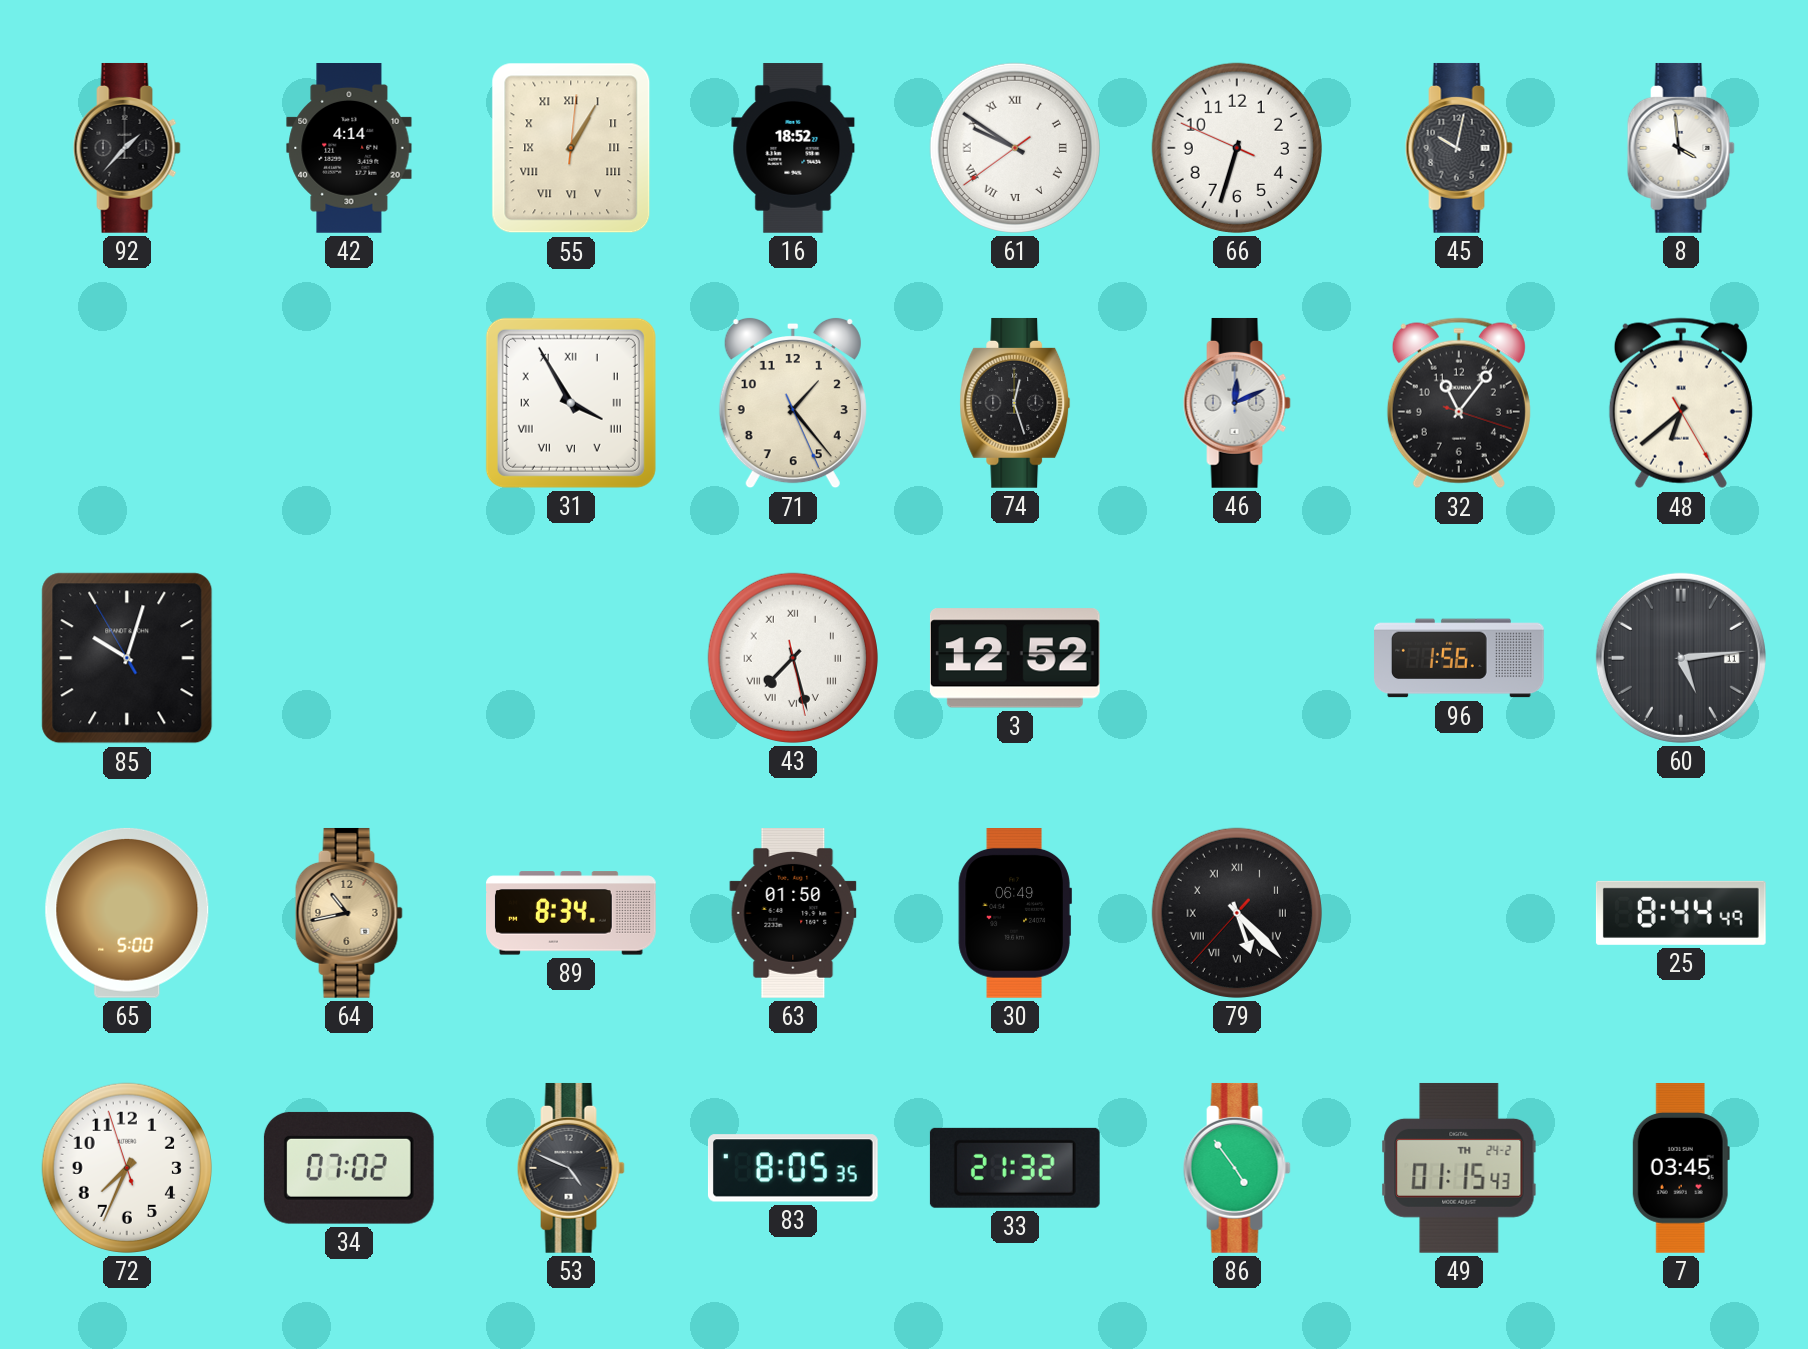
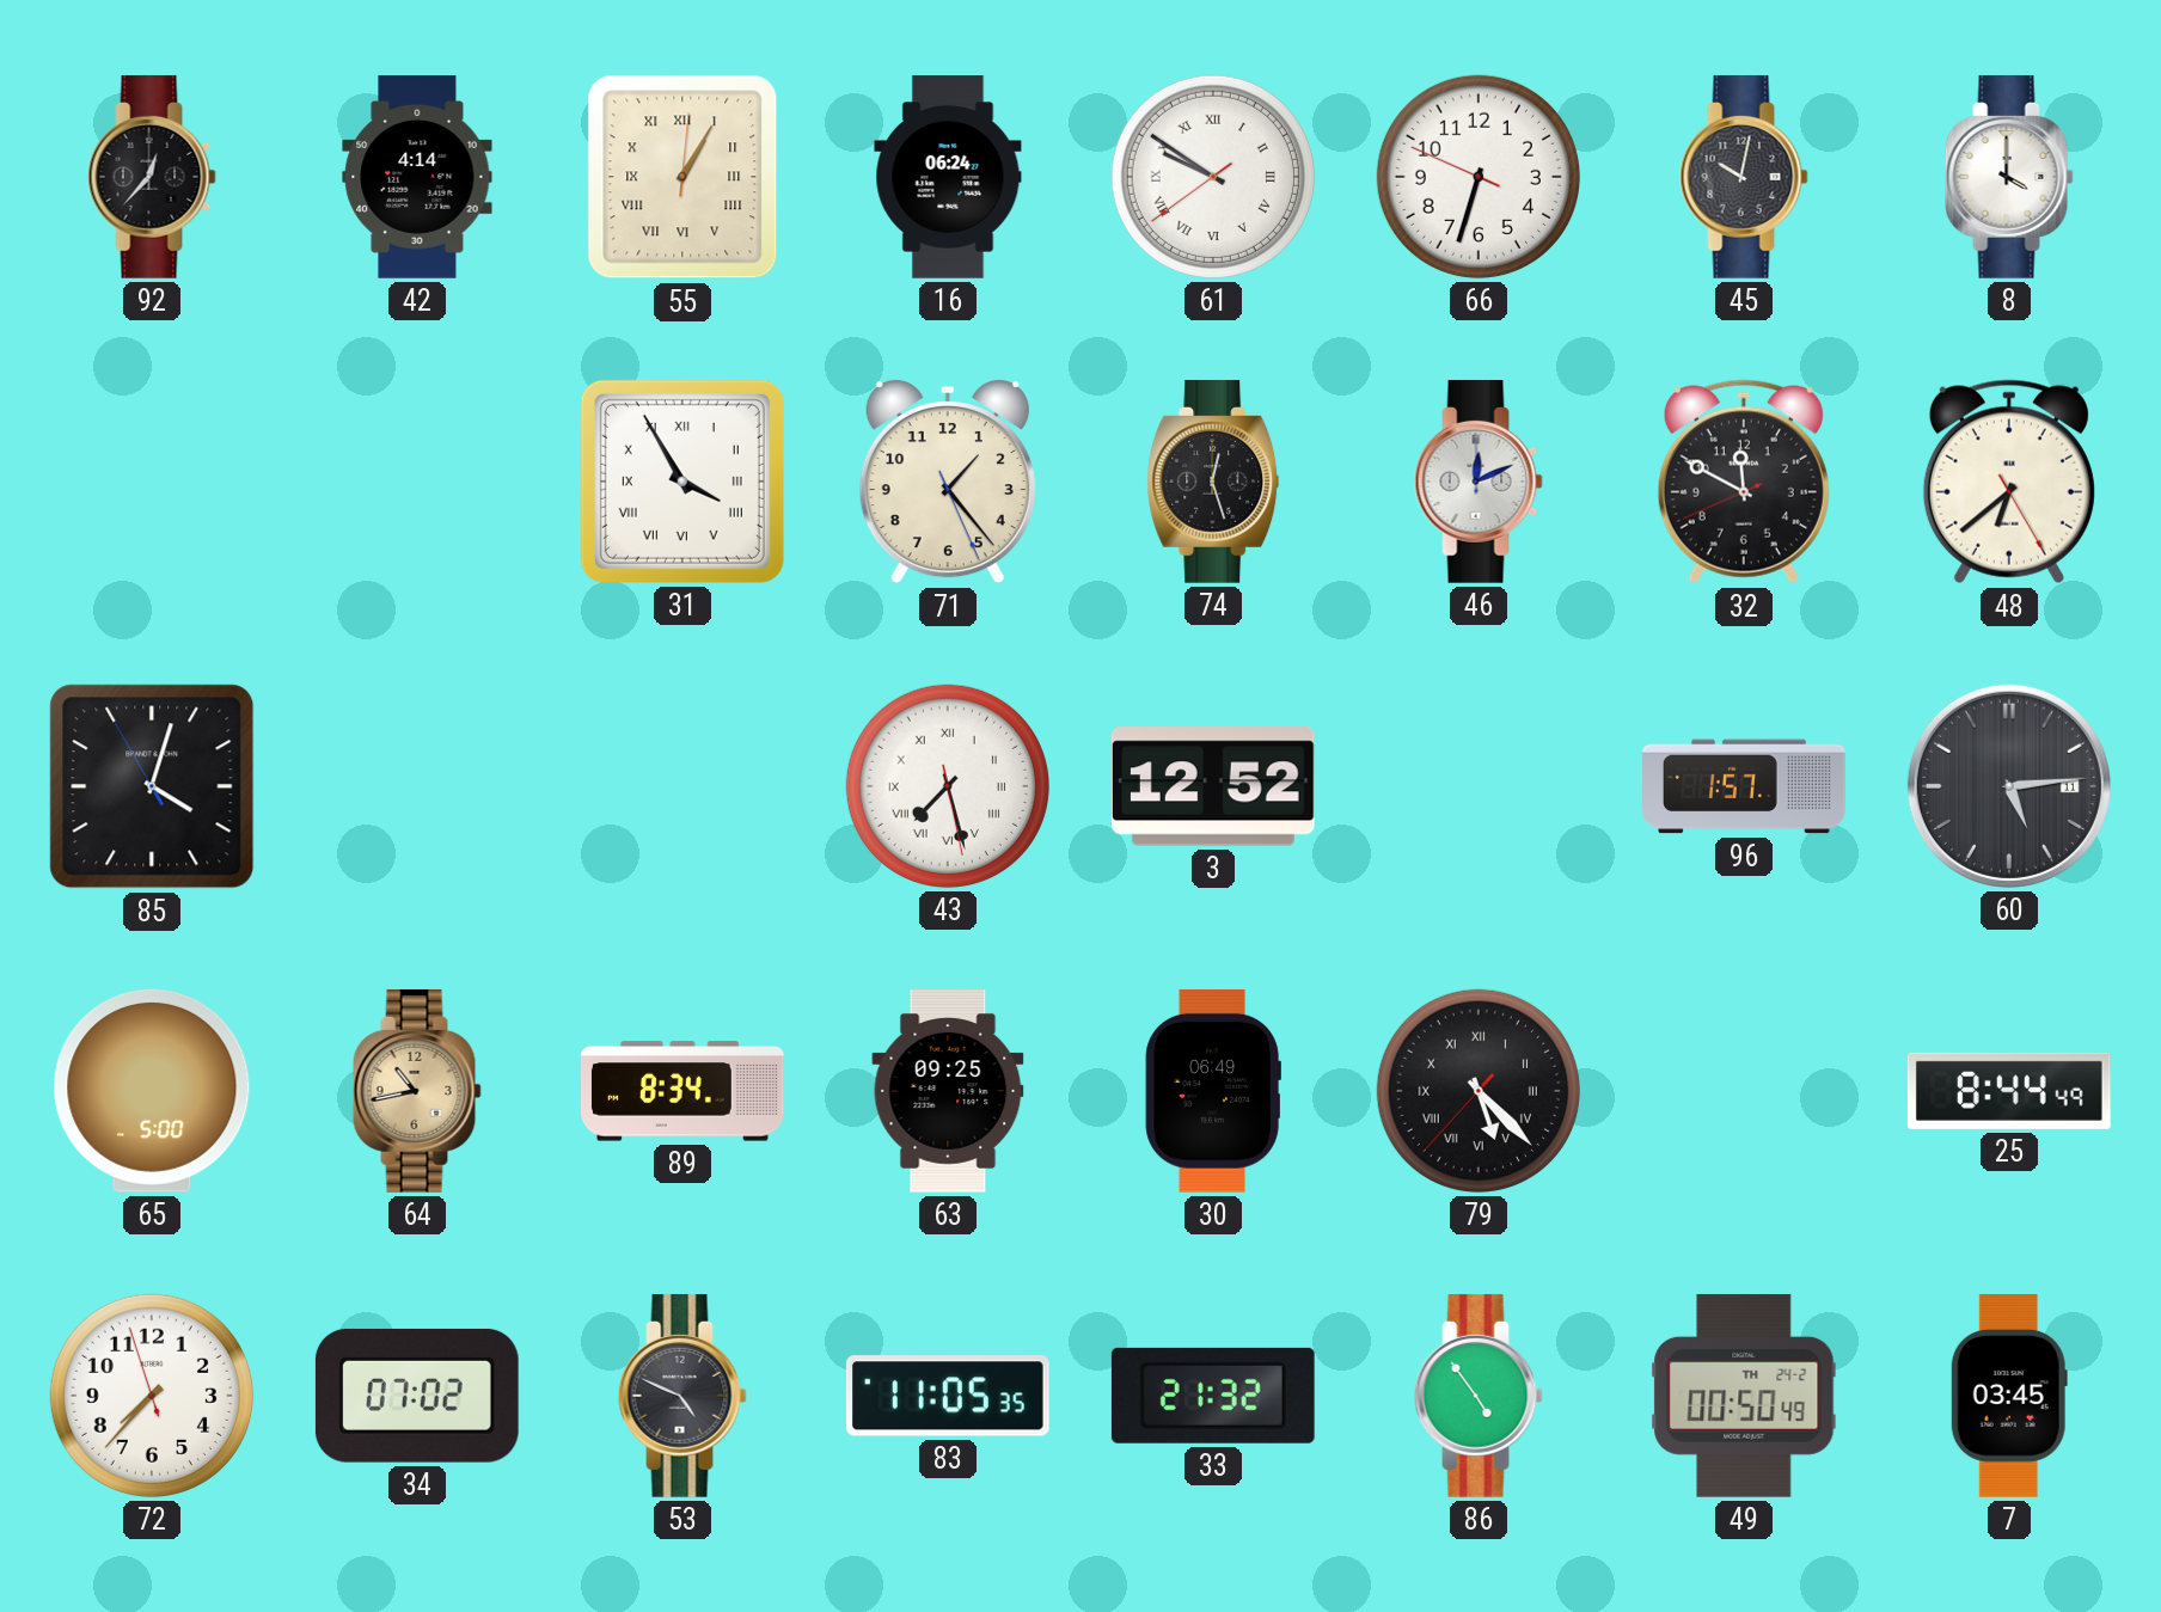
92: 1:37 -> 12:37
16: 18:52 -> 06:24
8: 3:59 -> 4:00
32: 11:06 -> 11:49
85: 10:02 -> 4:02
96: 1:56 -> 1:57
63: 01:50 -> 09:25
72: 7:33 -> 7:36
83: 8:05 -> 11:05
49: 01:15 -> 00:50
